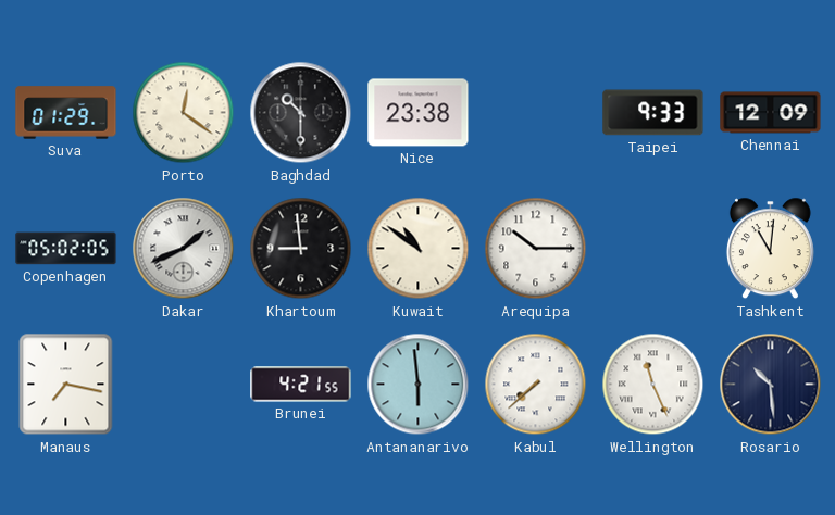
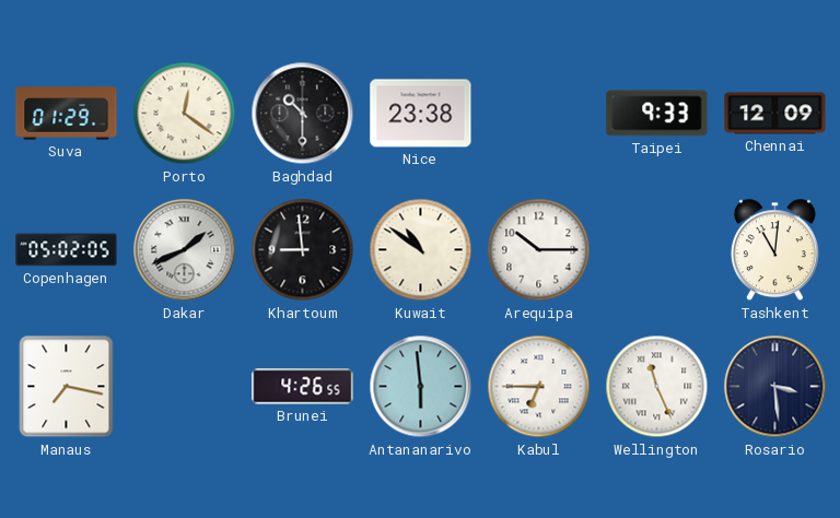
Brunei: 4:21 -> 4:26
Kabul: 7:38 -> 6:45
Rosario: 10:29 -> 3:29
